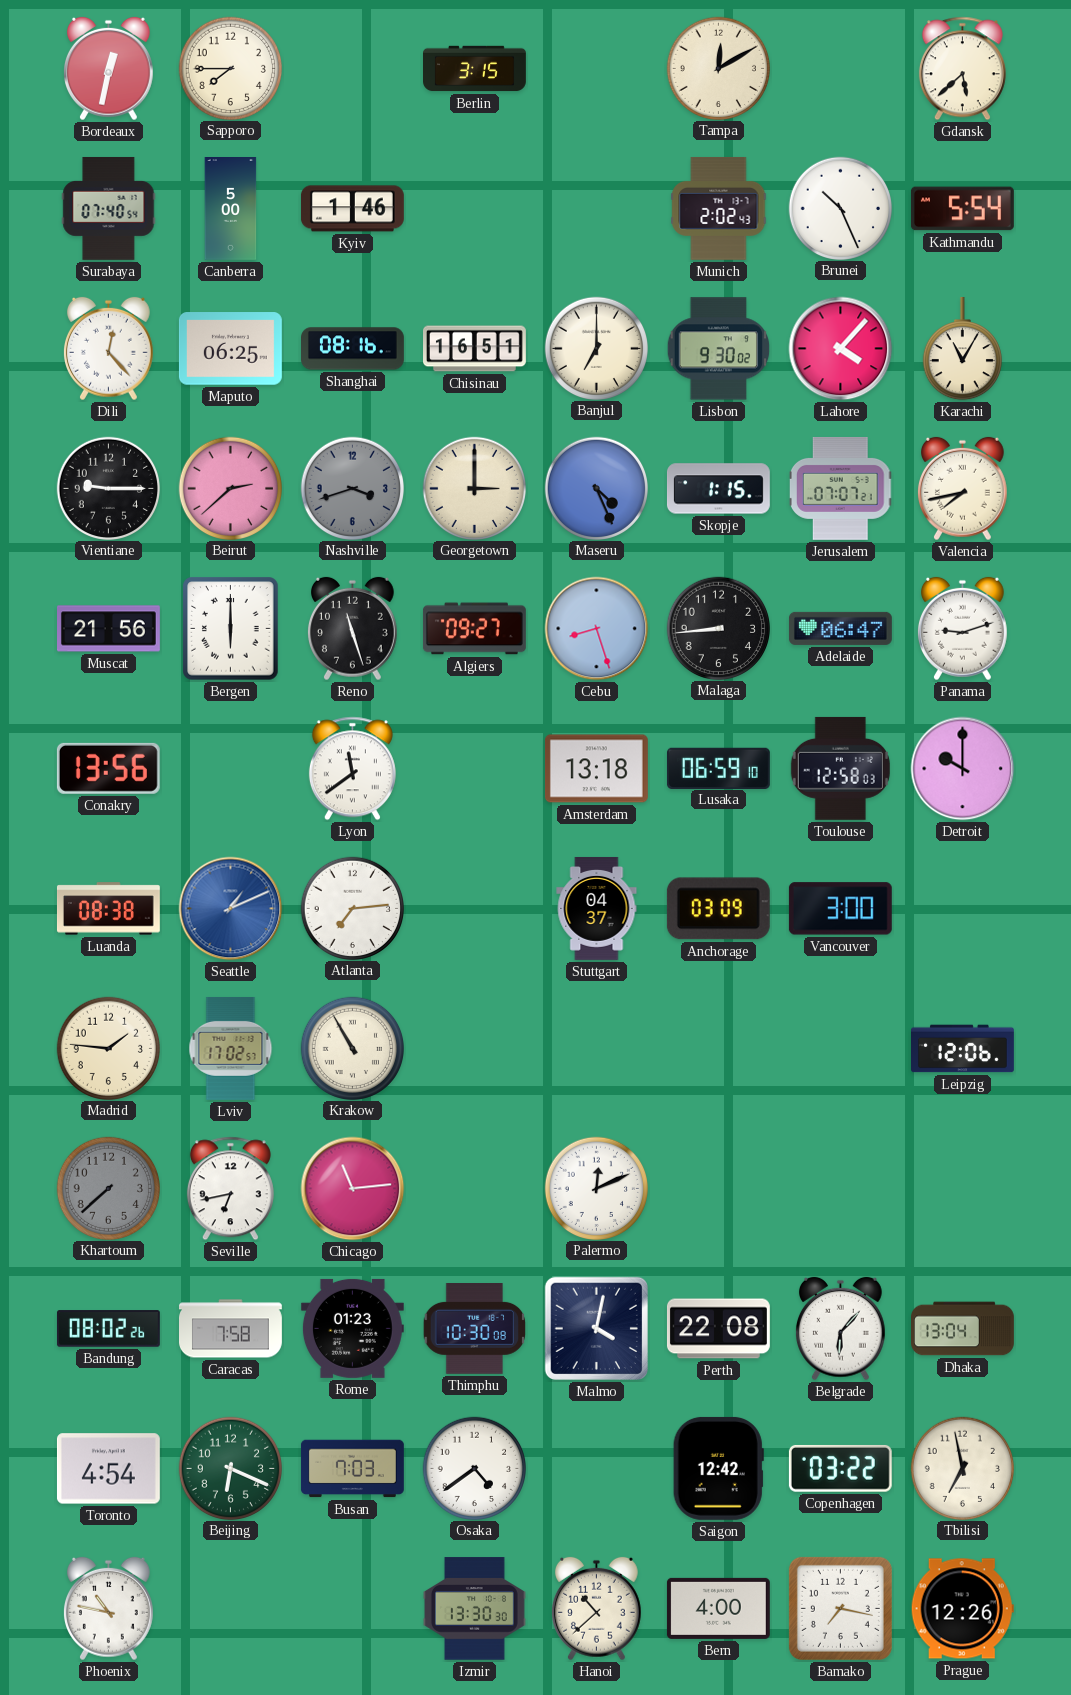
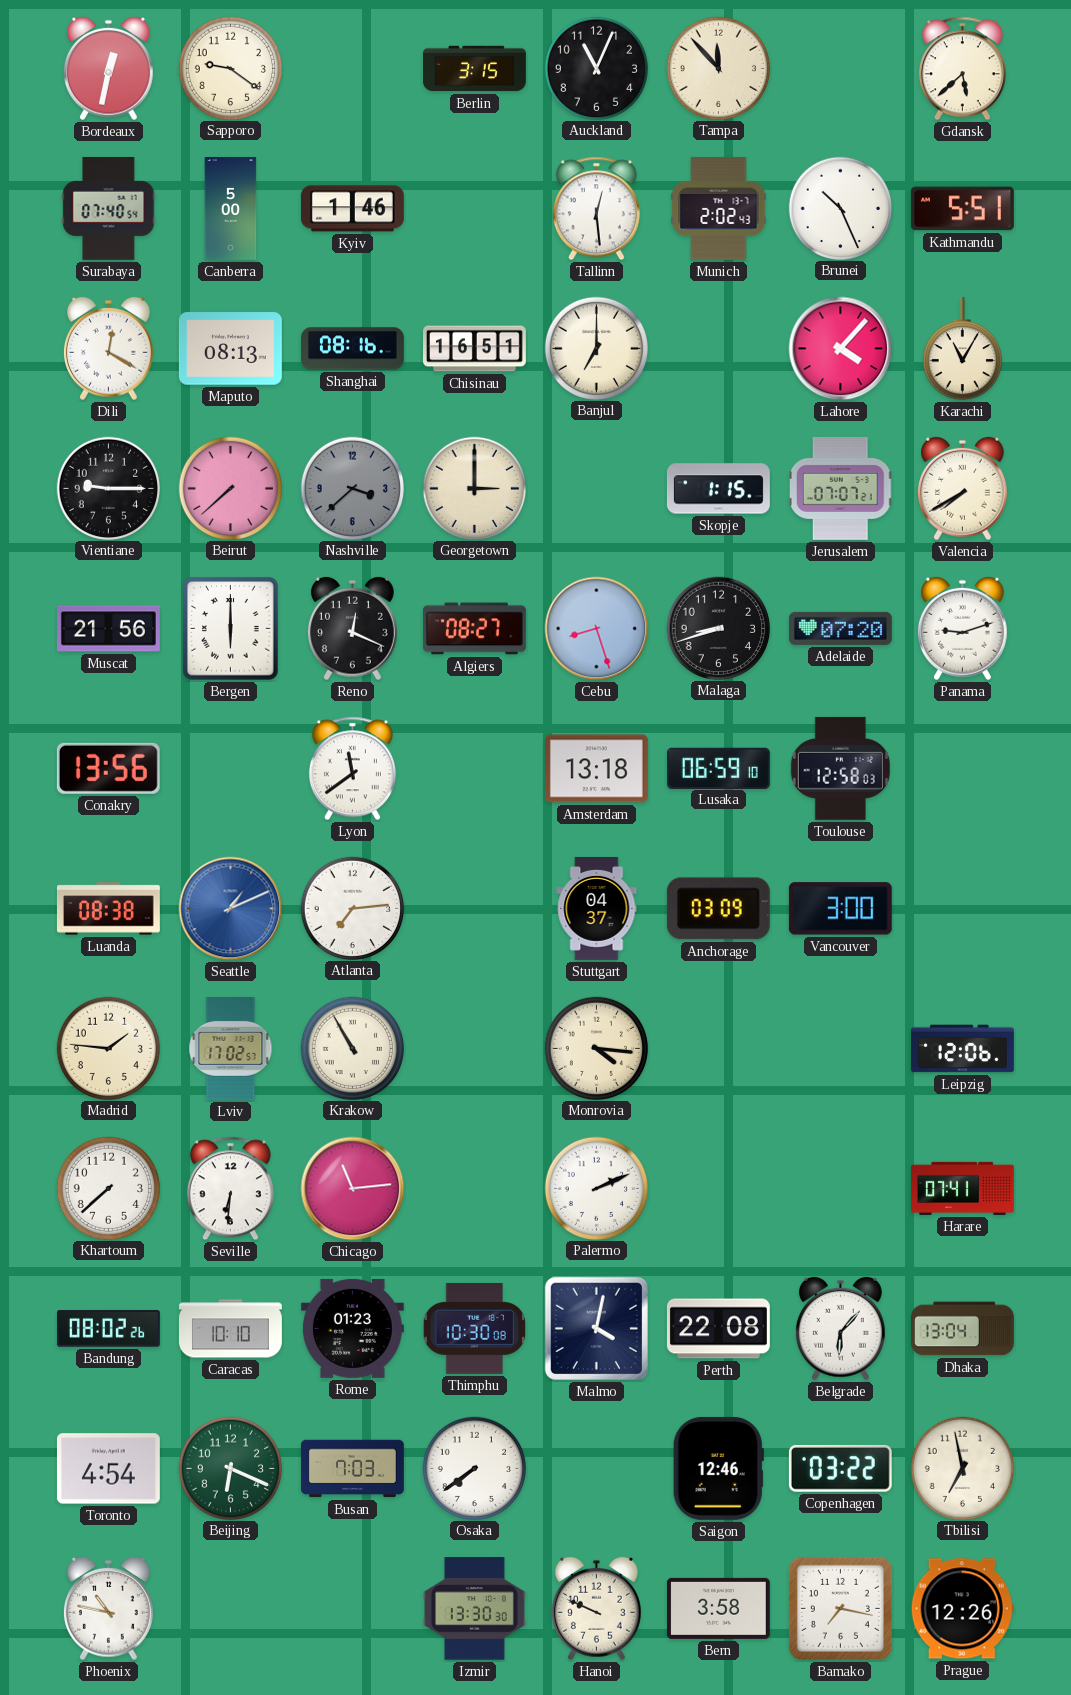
Sapporo: 7:45 -> 9:21
Auckland: none -> 11:04
Tampa: 12:10 -> 11:53
Tallinn: none -> 12:29
Kathmandu: 5:54 -> 5:51
Dili: 12:23 -> 12:20
Maputo: 06:25 -> 08:13
Lisbon: 9:30 -> none
Beirut: 2:38 -> 7:38
Nashville: 3:42 -> 3:38
Maseru: 4:26 -> none
Valencia: 7:43 -> 7:40
Reno: 11:27 -> 12:19
Algiers: 09:27 -> 08:27
Malaga: 8:44 -> 8:42
Adelaide: 06:47 -> 07:20
Detroit: 10:00 -> none
Monrovia: none -> 4:16
Khartoum dial: grey -> white
Seville: 6:43 -> 6:31
Palermo: 12:11 -> 2:11
Harare: none -> 07:41
Caracas: 7:58 -> 10:10
Osaka: 4:39 -> 7:39
Saigon: 12:42 -> 12:46
Hanoi: 10:38 -> 9:49
Bern: 4:00 -> 3:58
